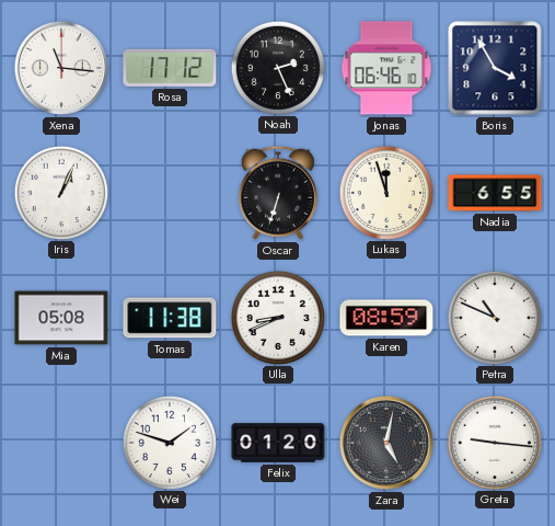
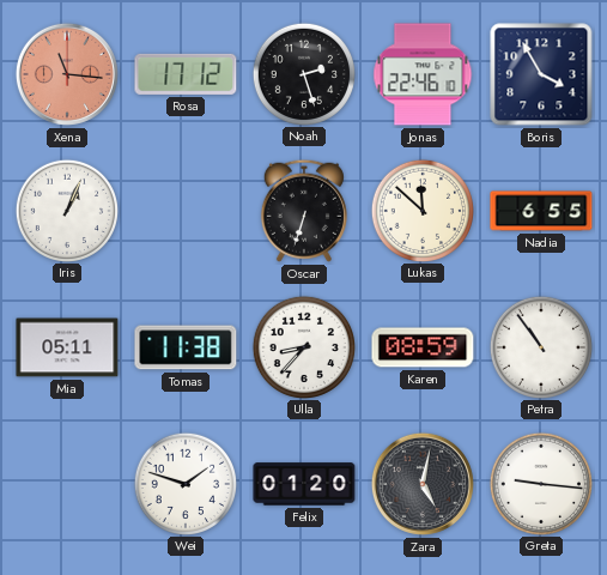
Xena dial: white -> salmon
Noah: 2:26 -> 2:27
Jonas: 06:46 -> 22:46
Lukas: 11:57 -> 11:52
Mia: 05:08 -> 05:11
Ulla: 8:41 -> 8:37
Petra: 10:49 -> 10:54
